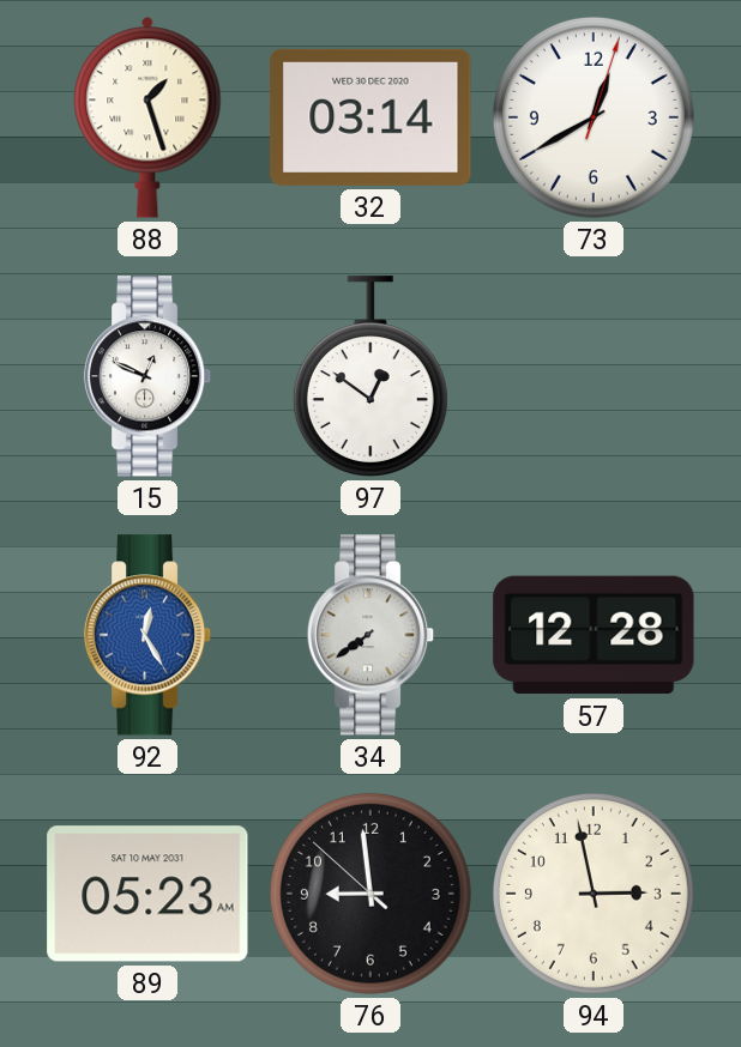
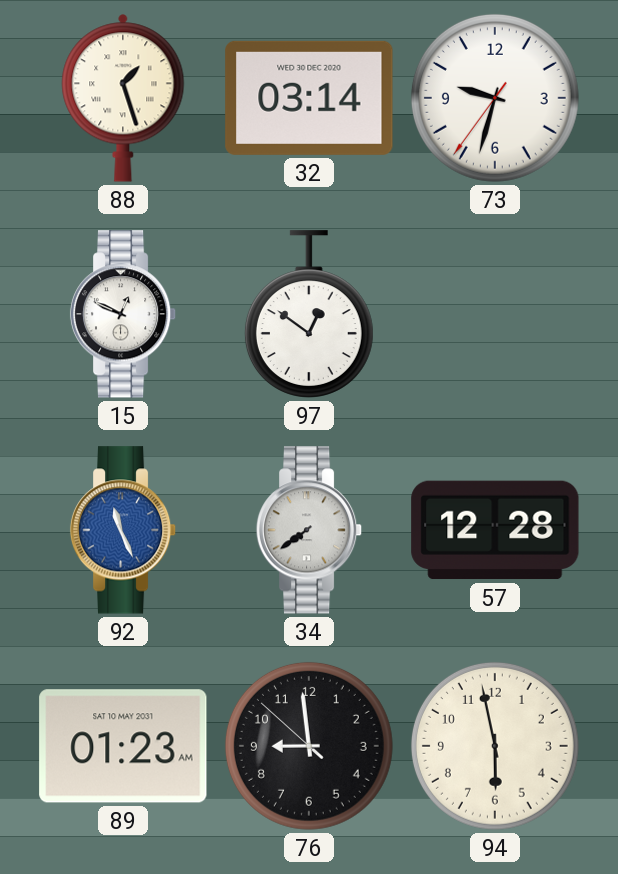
73: 12:40 -> 9:32
92: 12:25 -> 11:26
89: 05:23 -> 01:23
94: 2:58 -> 5:58
